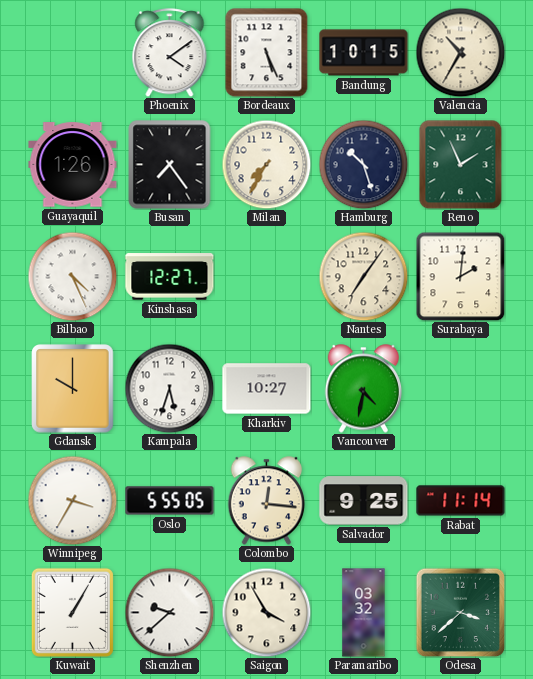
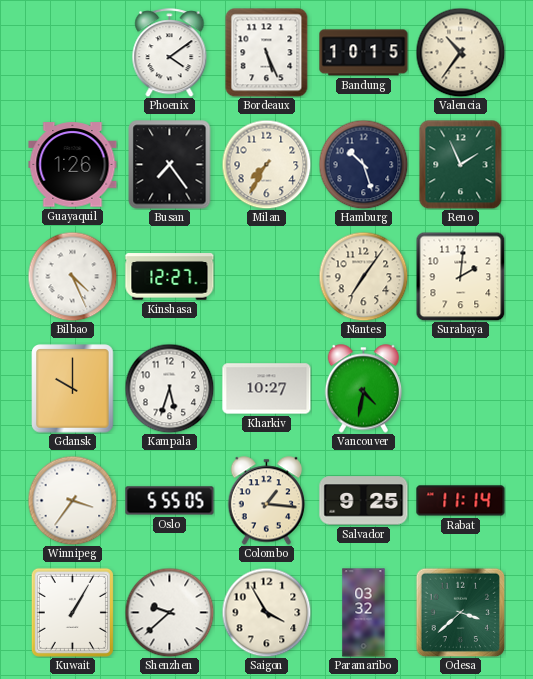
Valencia: 10:35 -> 10:36
Winnipeg: 3:35 -> 3:36
Colombo: 12:16 -> 1:16
